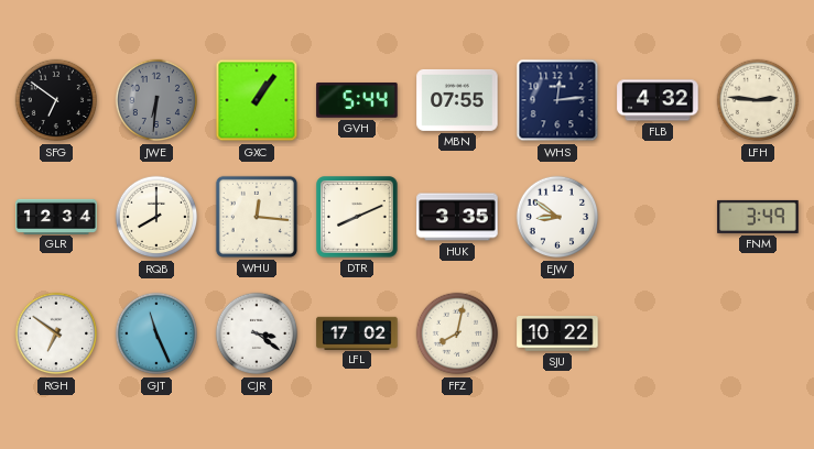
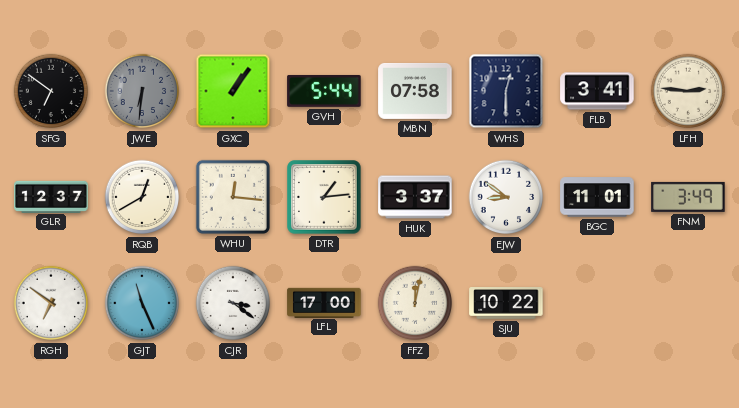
MBN: 07:55 -> 07:58
WHS: 12:14 -> 12:30
FLB: 4:32 -> 3:41
GLR: 12:34 -> 12:37
RQB: 8:00 -> 12:40
DTR: 8:11 -> 1:14
HUK: 3:35 -> 3:37
BGC: none -> 11:01
LFL: 17:02 -> 17:00
FFZ: 8:02 -> 12:02
